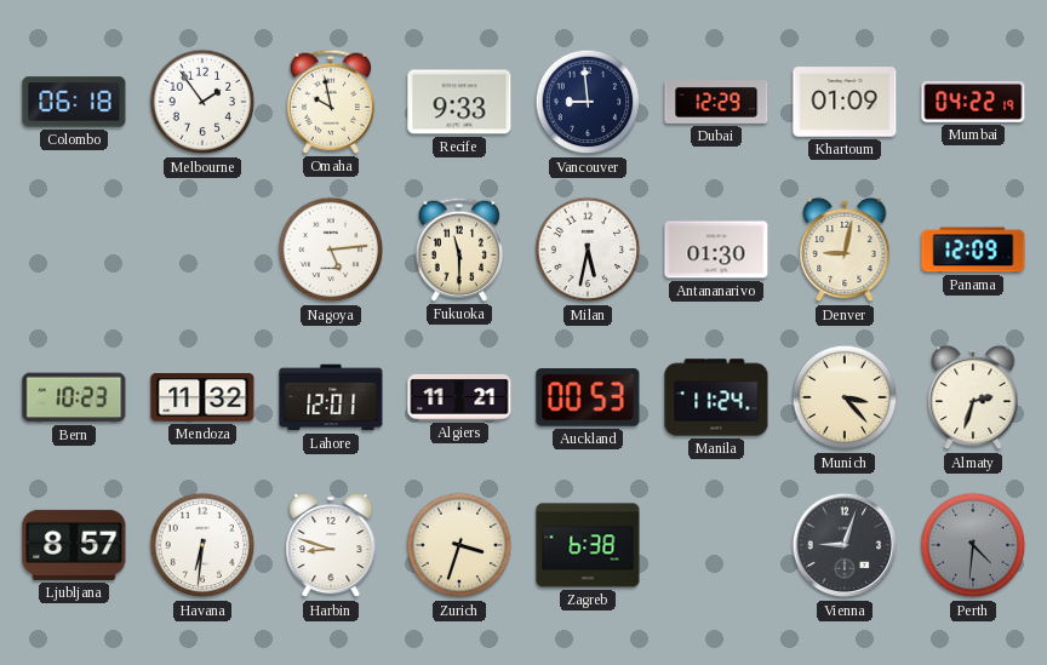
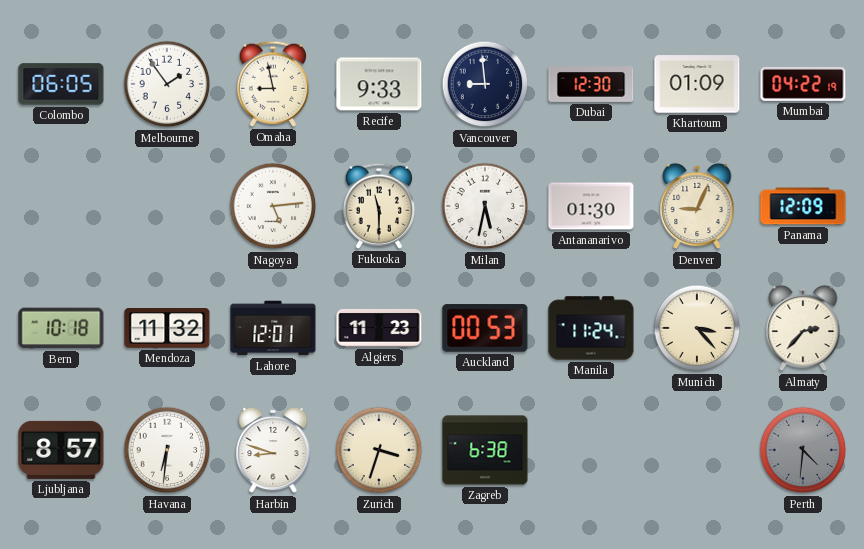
Colombo: 06:18 -> 06:05
Omaha: 9:58 -> 8:58
Dubai: 12:29 -> 12:30
Denver: 9:02 -> 9:04
Bern: 10:23 -> 10:18
Algiers: 11:21 -> 11:23
Almaty: 2:33 -> 2:37
Vienna: 9:03 -> none
